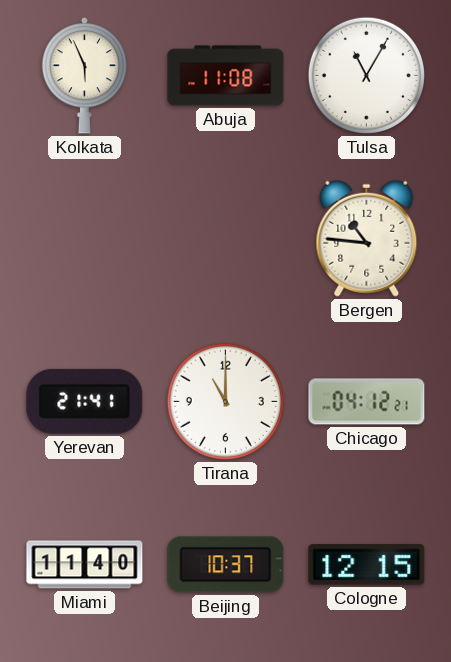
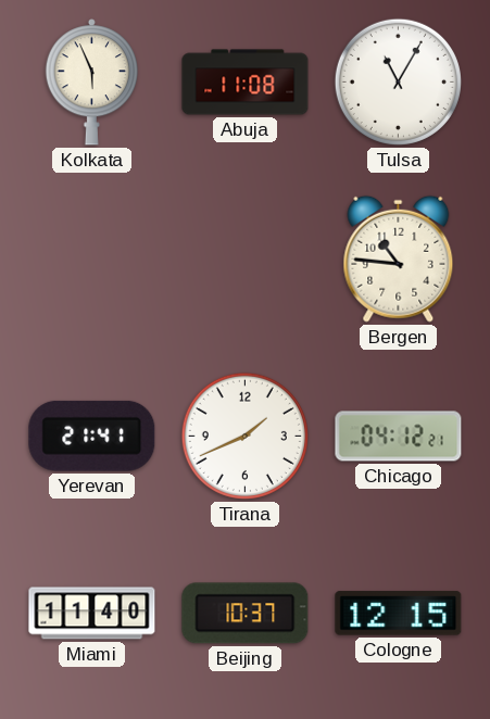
Tirana: 11:00 -> 1:41
